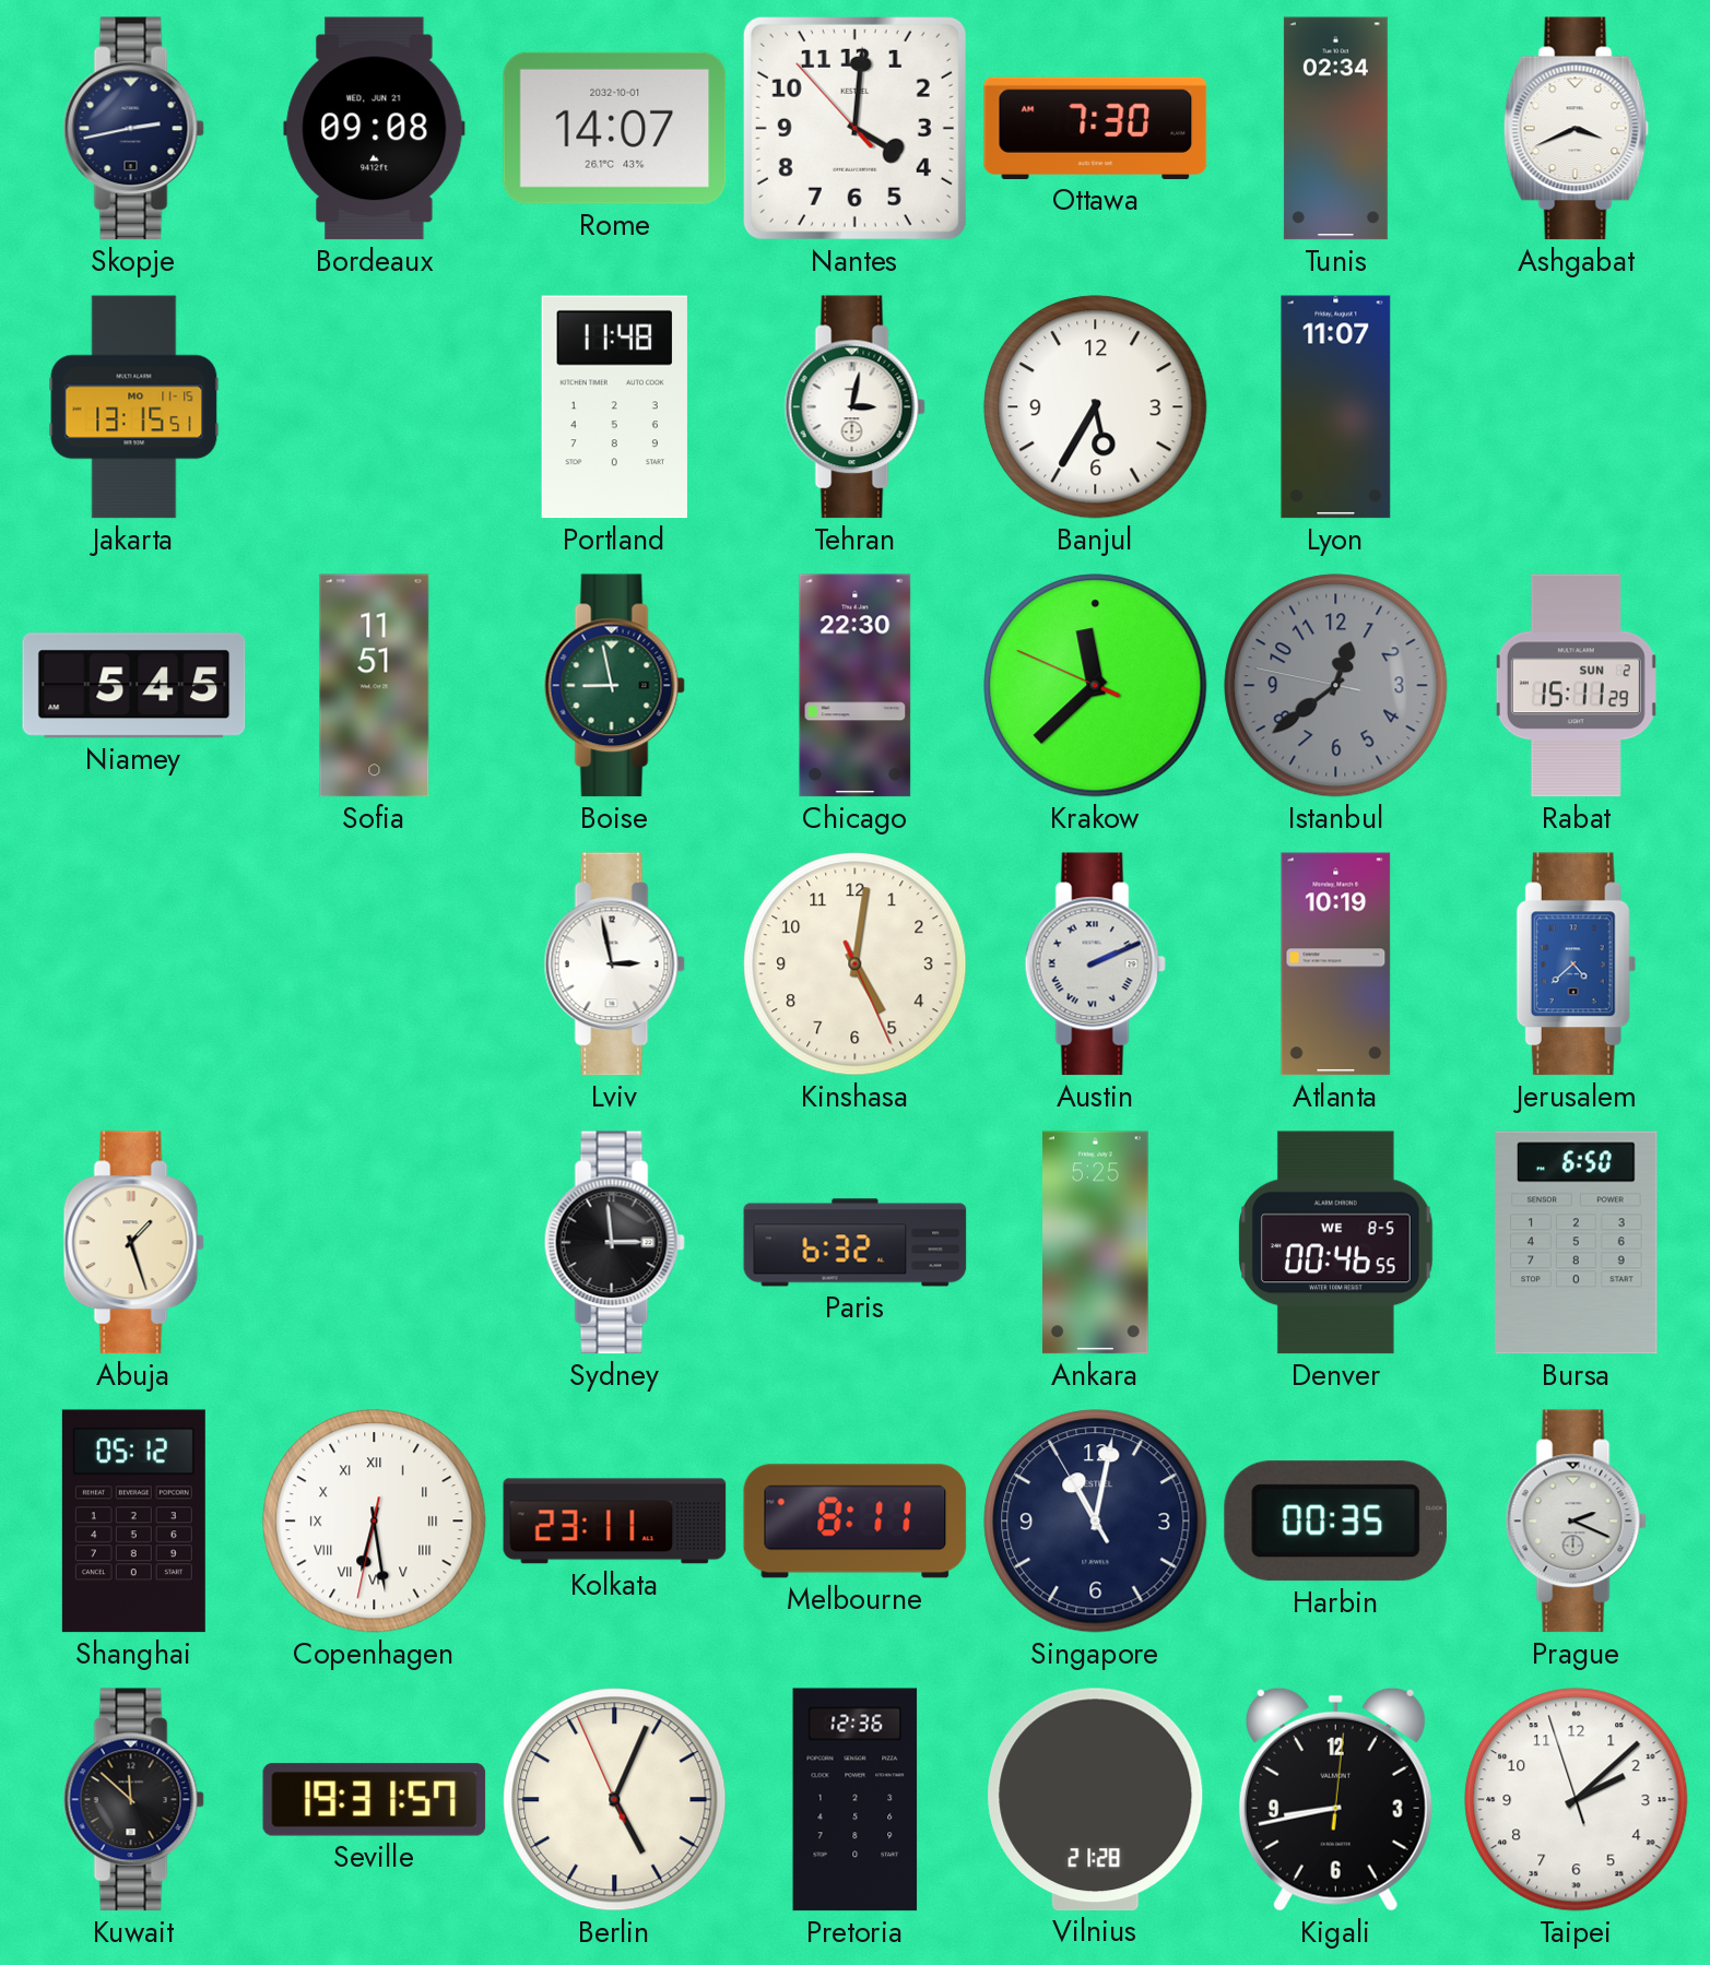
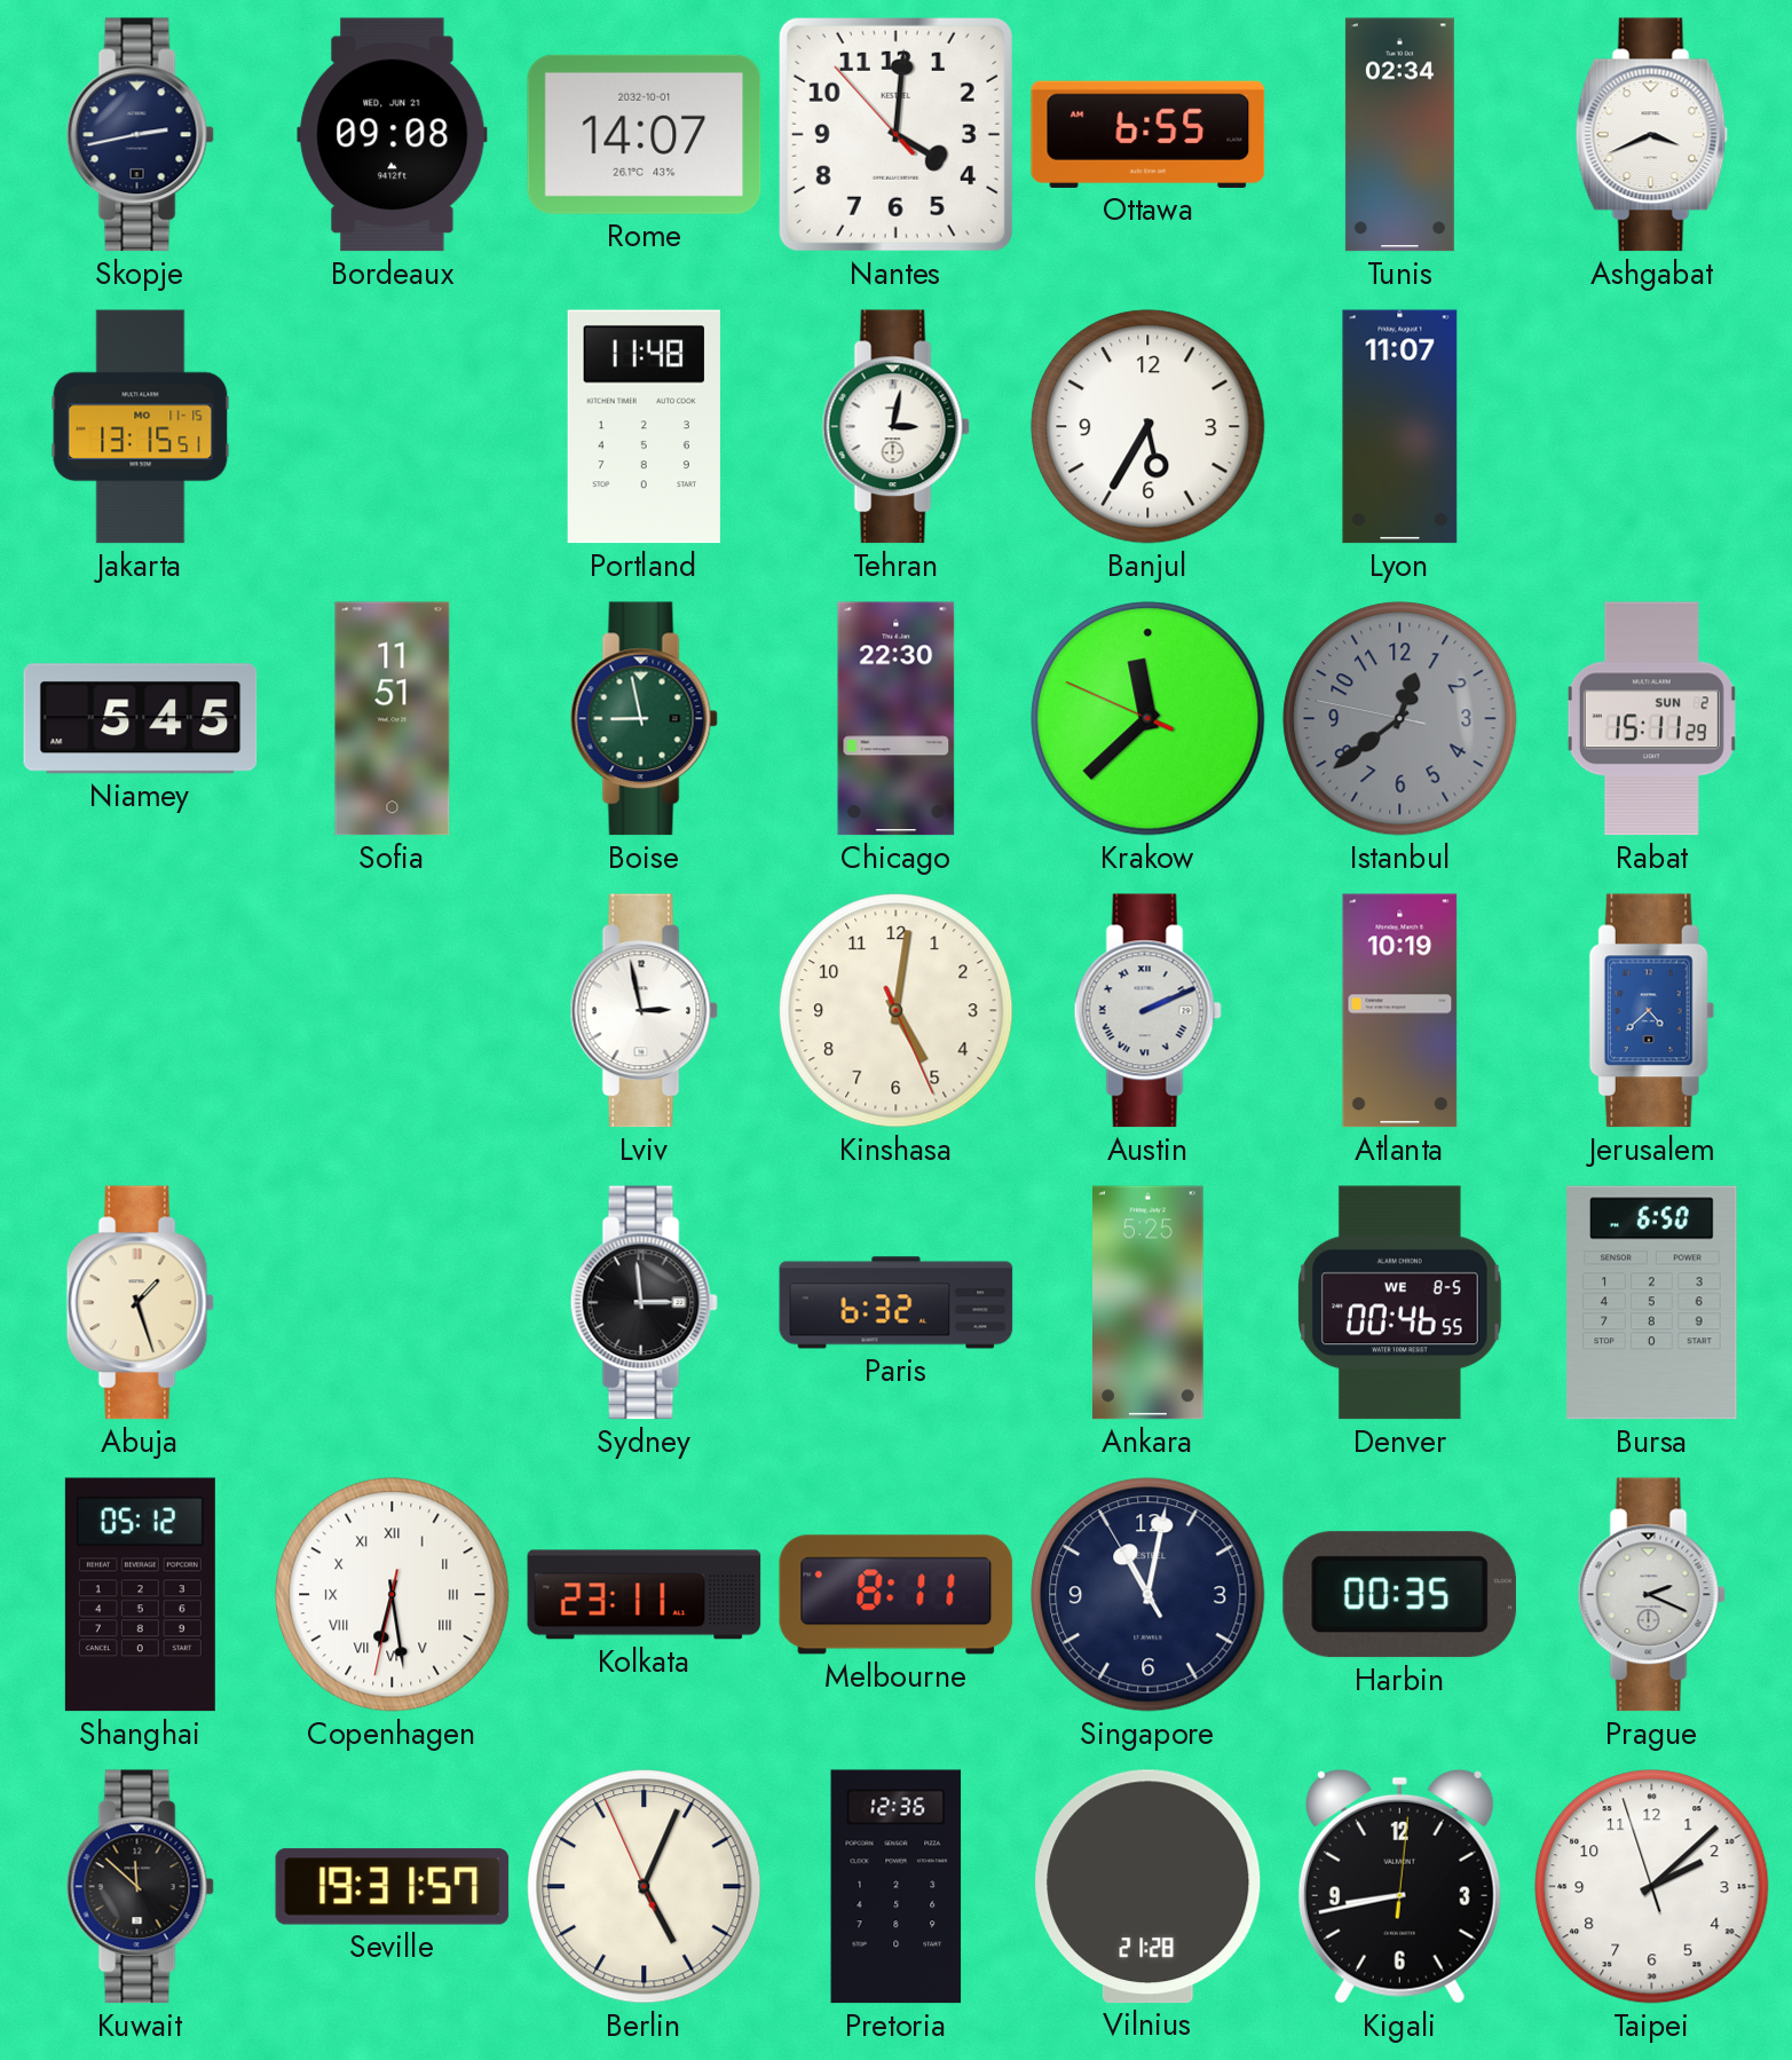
Ottawa: 7:30 -> 6:55
